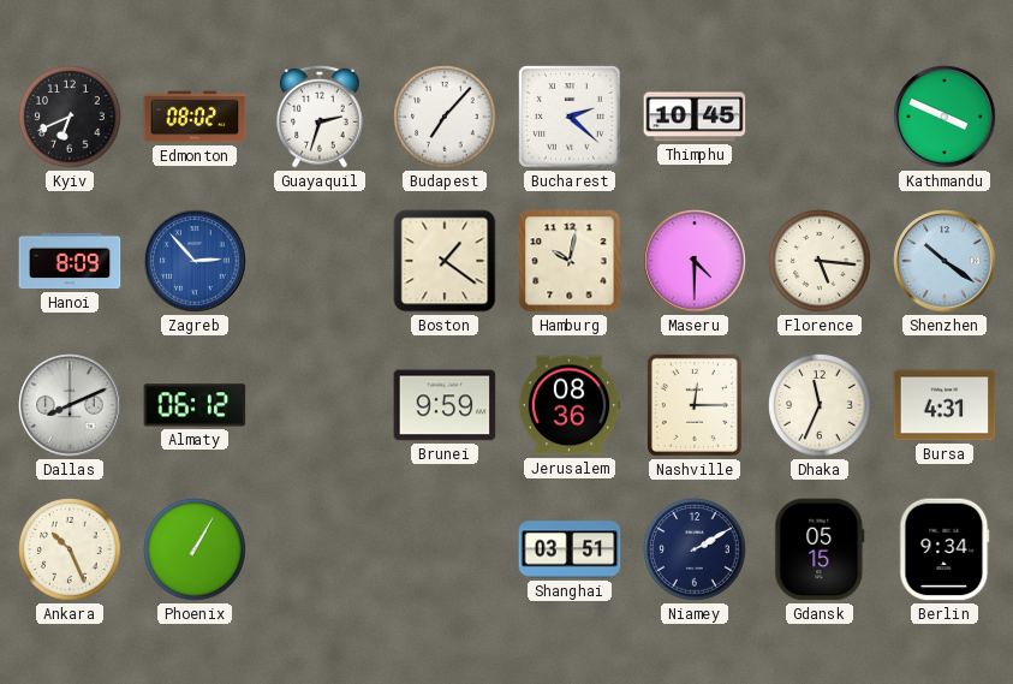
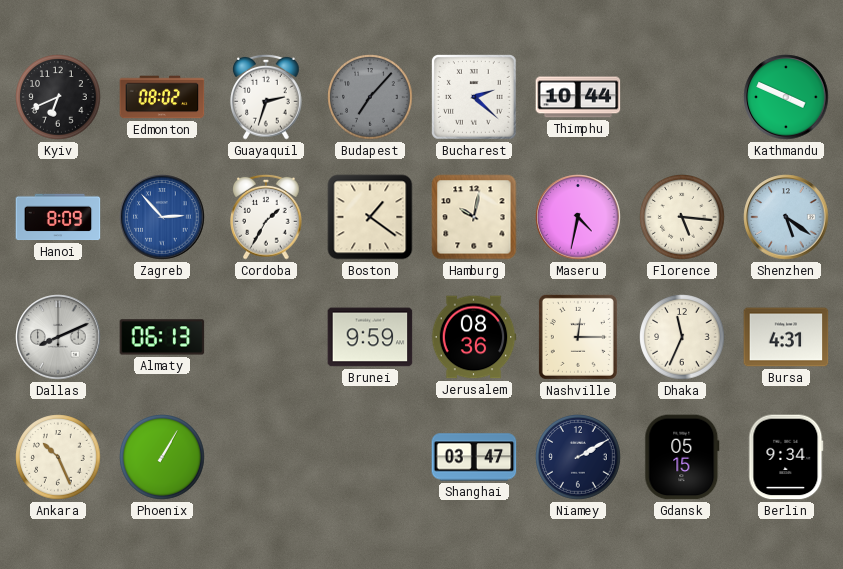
Budapest dial: white -> grey
Thimphu: 10:45 -> 10:44
Cordoba: none -> 1:35
Maseru: 4:30 -> 4:32
Shenzhen: 10:21 -> 5:21
Almaty: 06:12 -> 06:13
Shanghai: 03:51 -> 03:47
